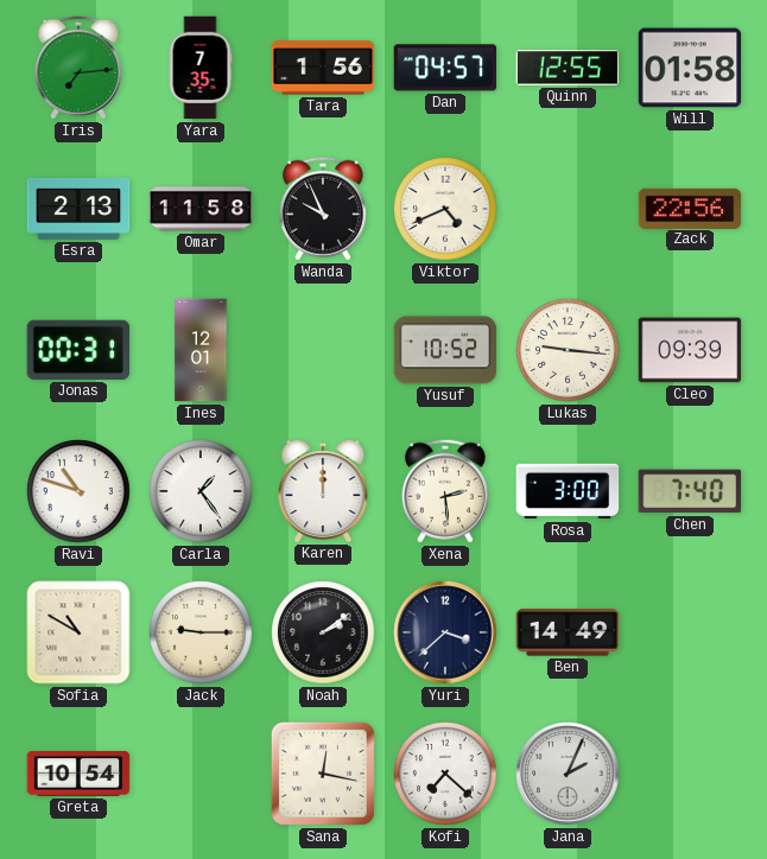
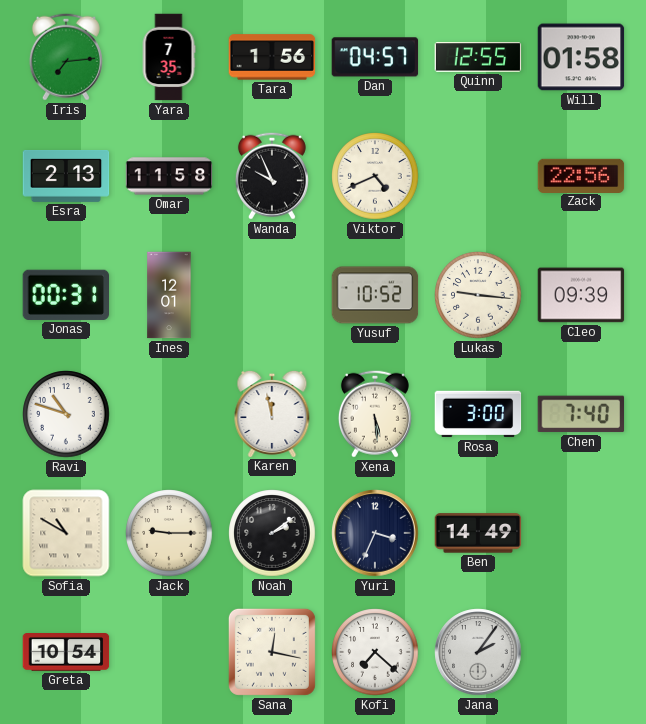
Carla: 1:24 -> none
Karen: 12:00 -> 11:58
Xena: 2:29 -> 5:29
Yuri: 3:38 -> 3:34
Jana: 2:04 -> 2:06
